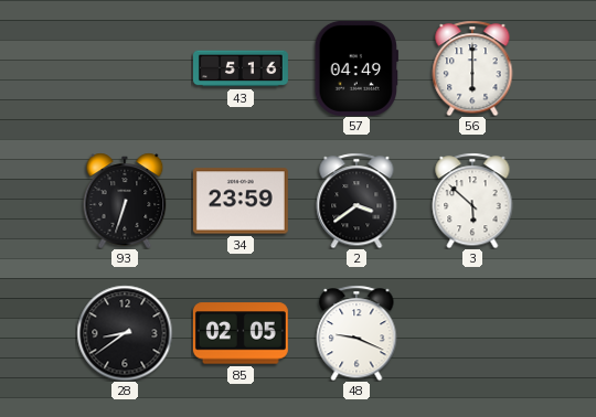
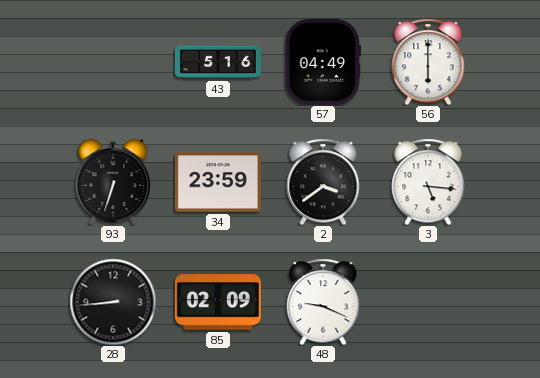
3: 5:52 -> 5:16
28: 8:39 -> 8:44
85: 02:05 -> 02:09
